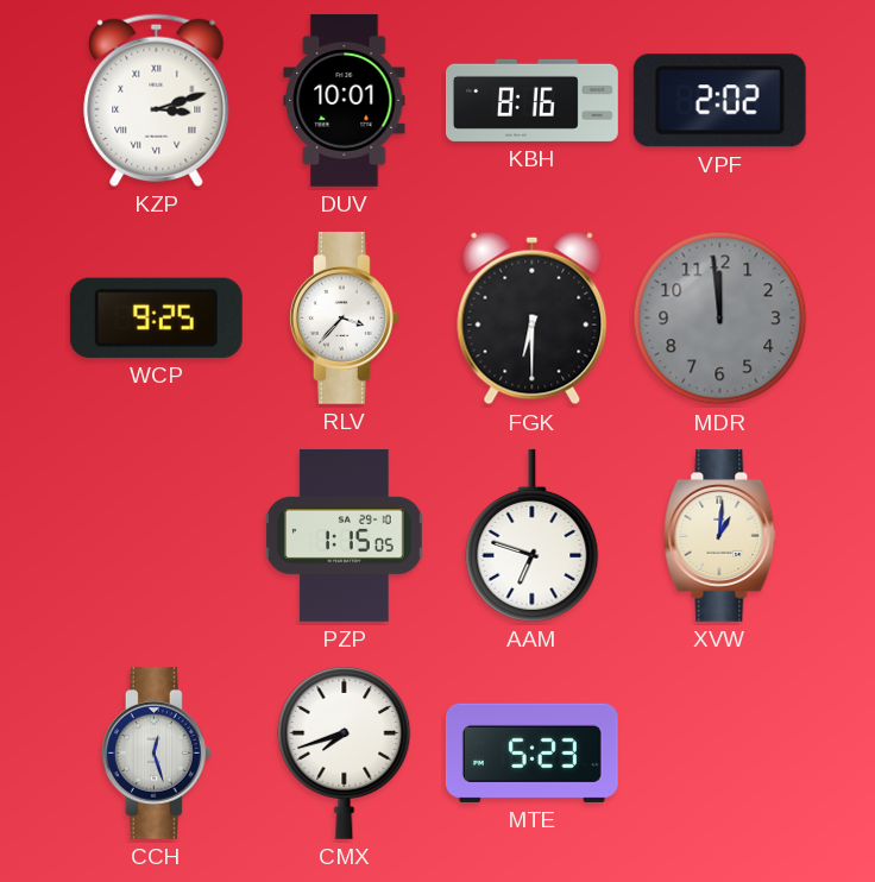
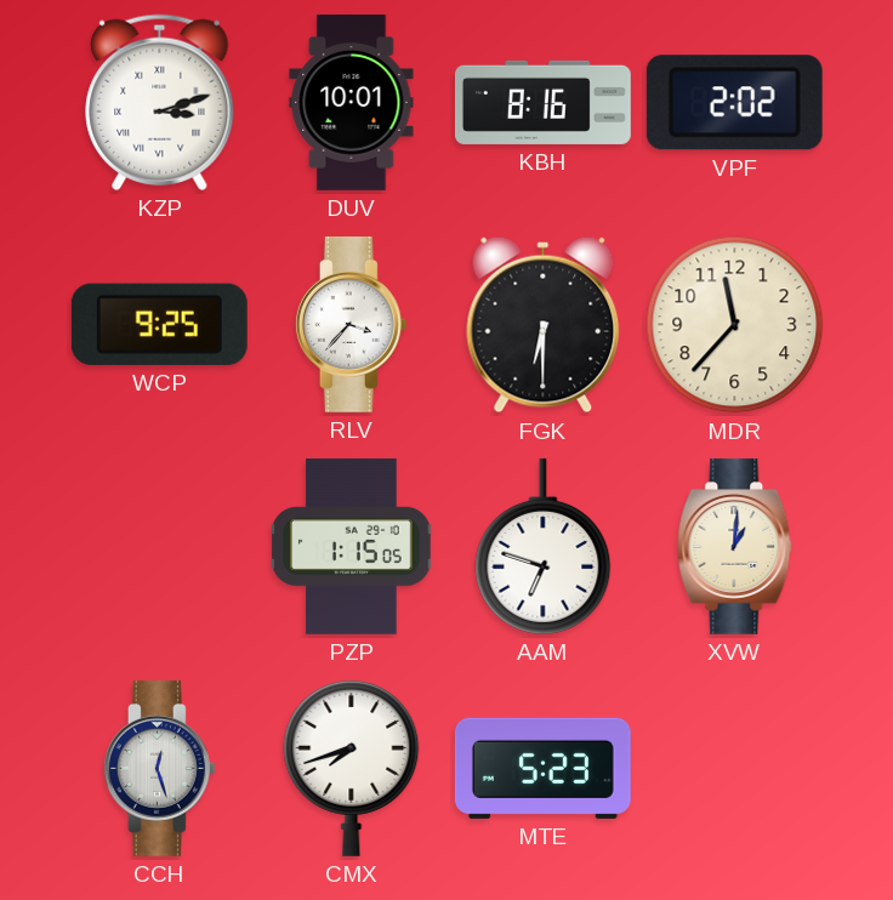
MDR: 11:59 -> 11:37
MDR dial: grey -> cream
